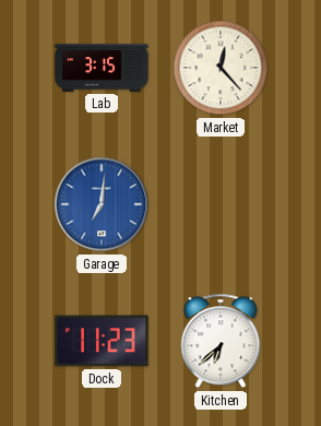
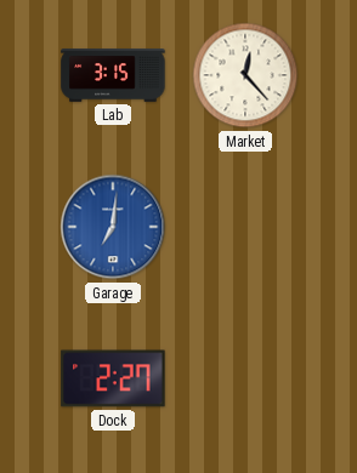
Dock: 11:23 -> 2:27
Kitchen: 6:38 -> none
